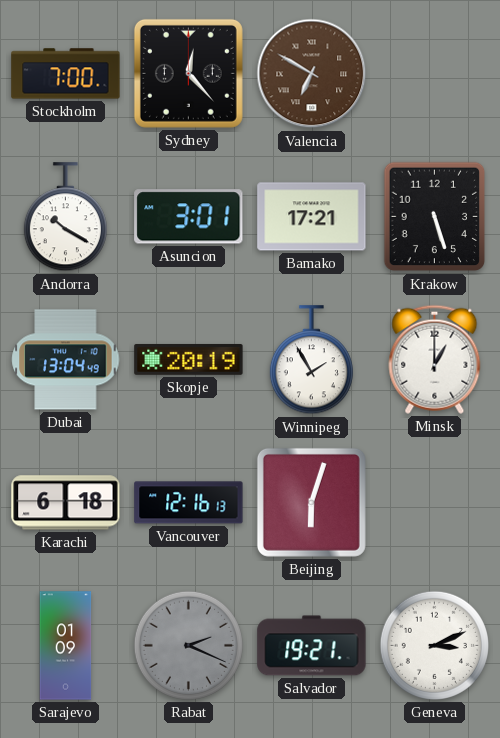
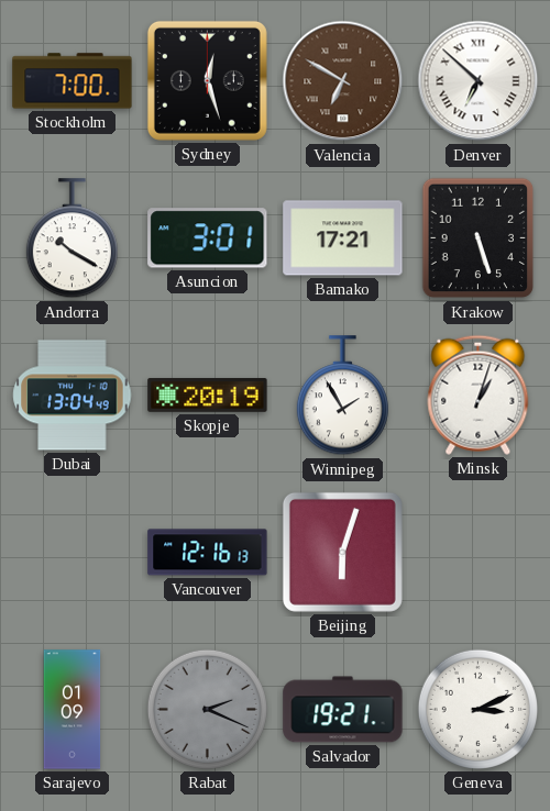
Sydney: 12:23 -> 12:27
Denver: none -> 6:52
Minsk: 1:00 -> 1:03
Karachi: 6:18 -> none
